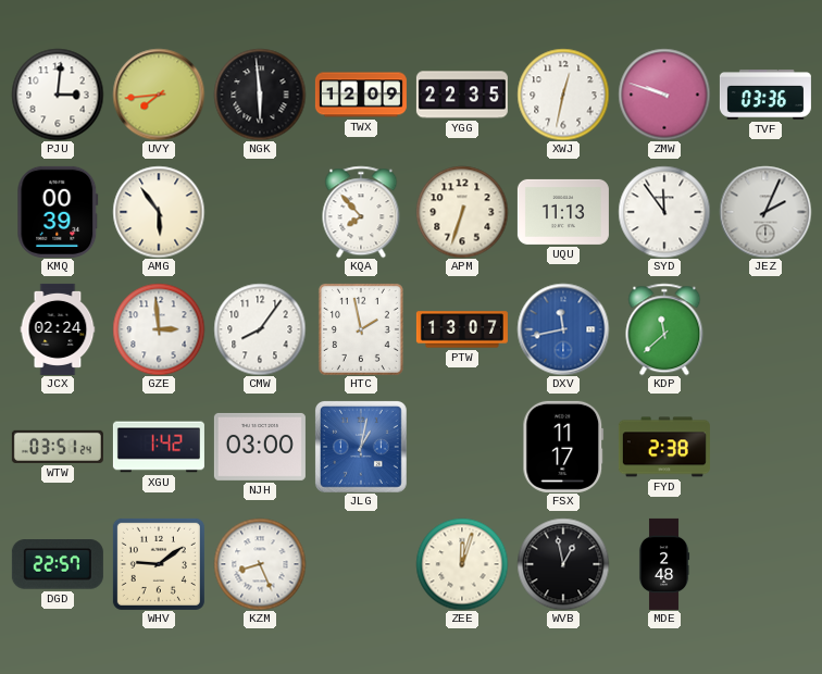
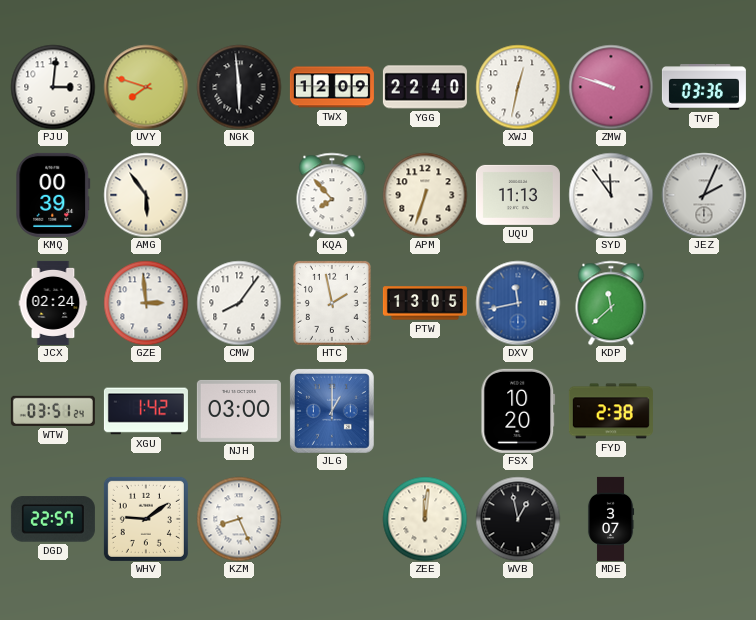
UVY: 7:44 -> 7:48
YGG: 22:35 -> 22:40
PTW: 13:07 -> 13:05
JLG: 1:02 -> 1:00
FSX: 11:17 -> 10:20
ZEE: 12:03 -> 12:01
MDE: 2:48 -> 3:07
